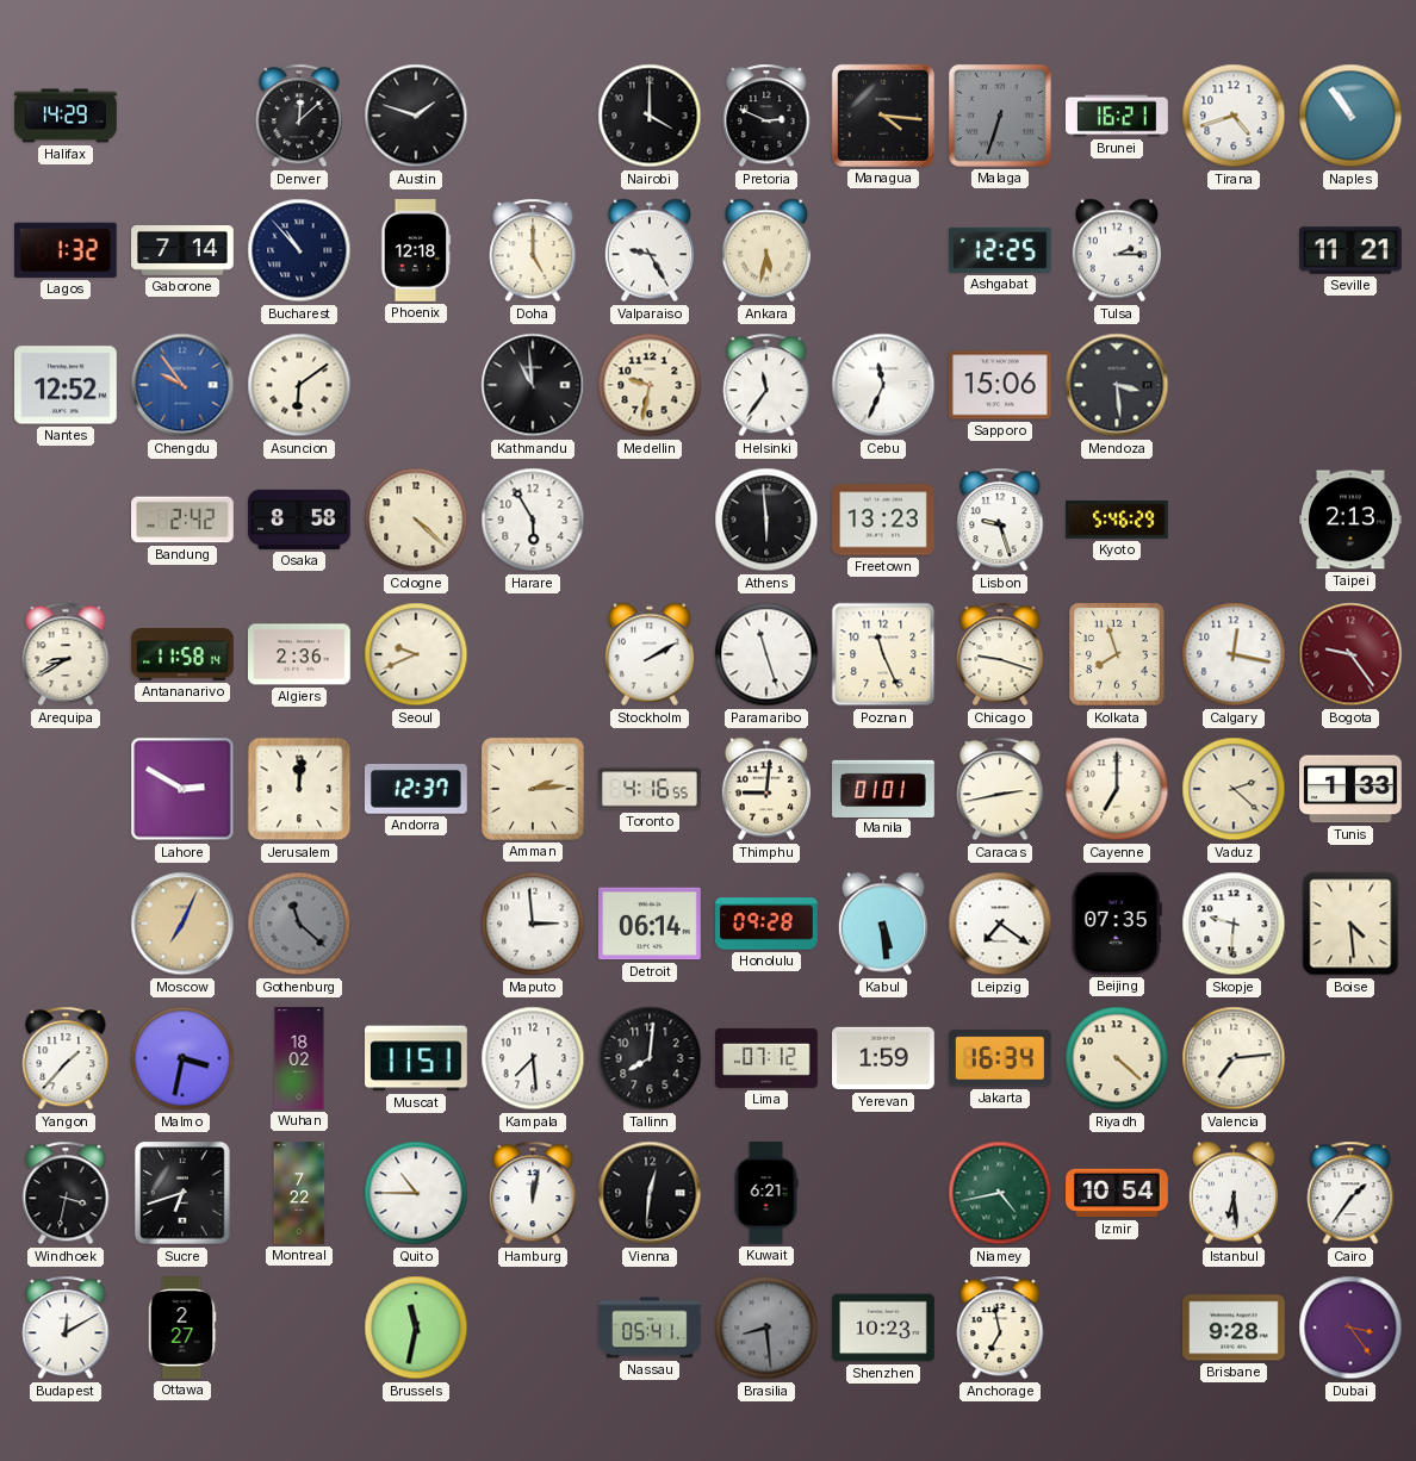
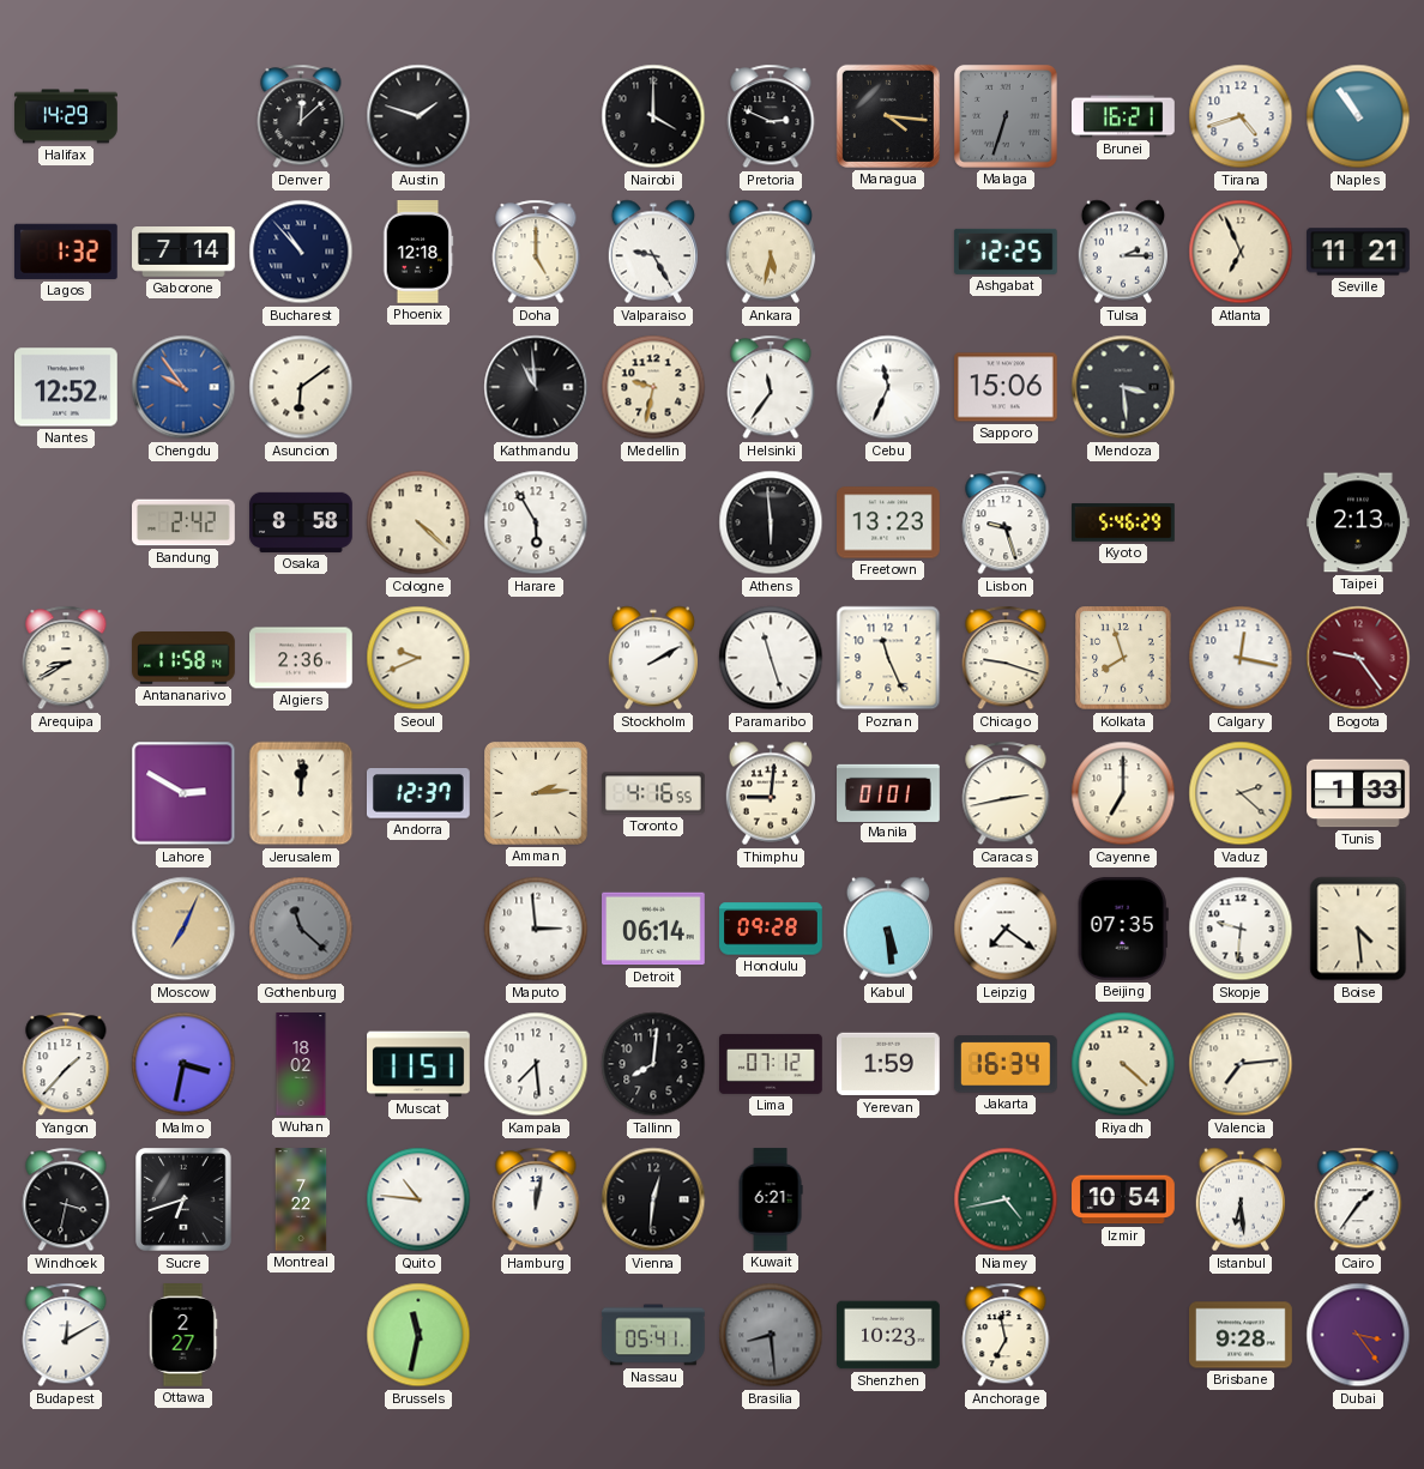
Atlanta: none -> 6:56
Quito: 10:45 -> 10:46
